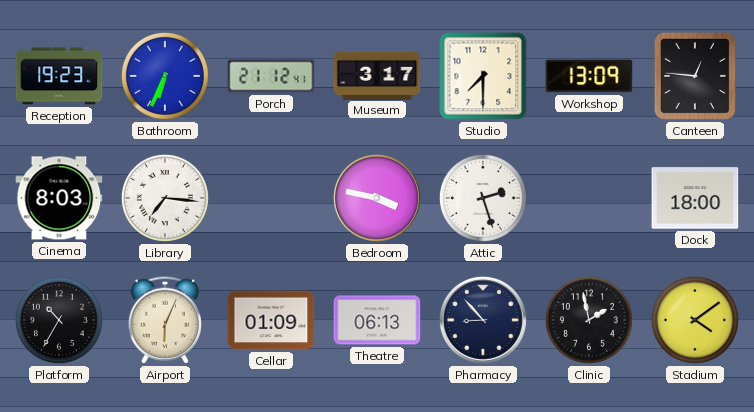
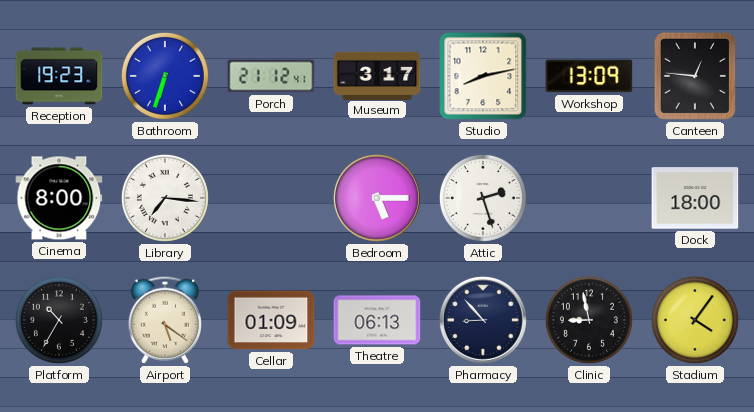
Bathroom: 6:34 -> 6:33
Studio: 7:30 -> 8:13
Cinema: 8:03 -> 8:00
Bedroom: 3:47 -> 5:15
Airport: 6:04 -> 5:21
Clinic: 1:58 -> 8:58
Stadium: 4:09 -> 4:06
